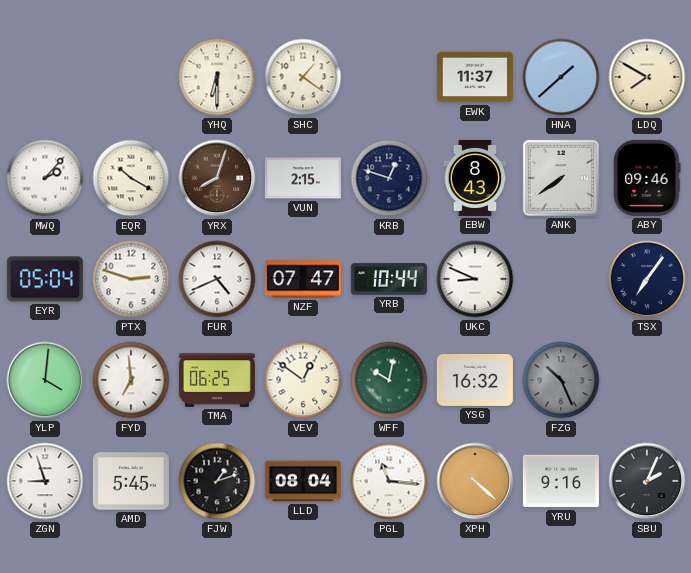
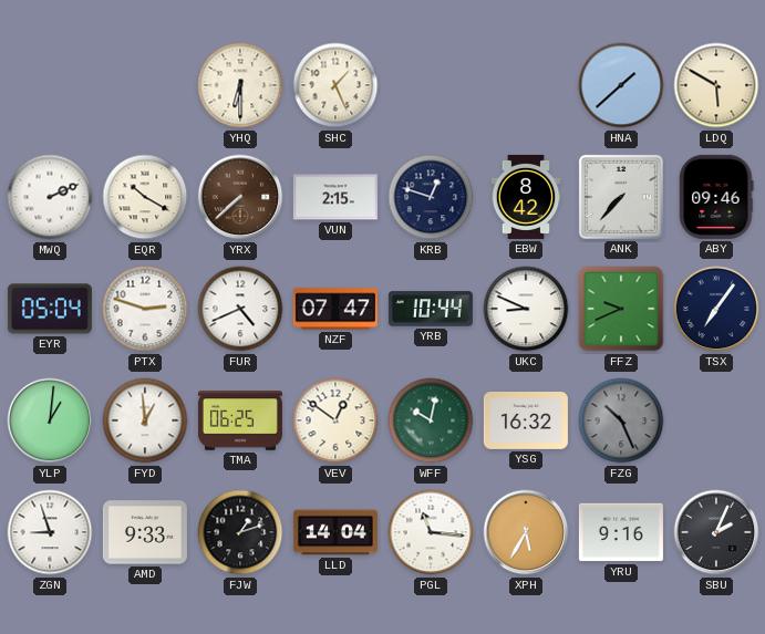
SHC: 1:21 -> 1:26
EWK: 11:37 -> none
LDQ: 7:50 -> 5:50
MWQ: 2:07 -> 2:11
YRX: 8:03 -> 7:38
EBW: 8:43 -> 8:42
ANK: 7:39 -> 7:37
FFZ: none -> 9:41
YLP: 4:01 -> 1:01
FYD: 6:59 -> 12:59
AMD: 5:45 -> 9:33
LLD: 08:04 -> 14:04
XPH: 4:22 -> 5:35
